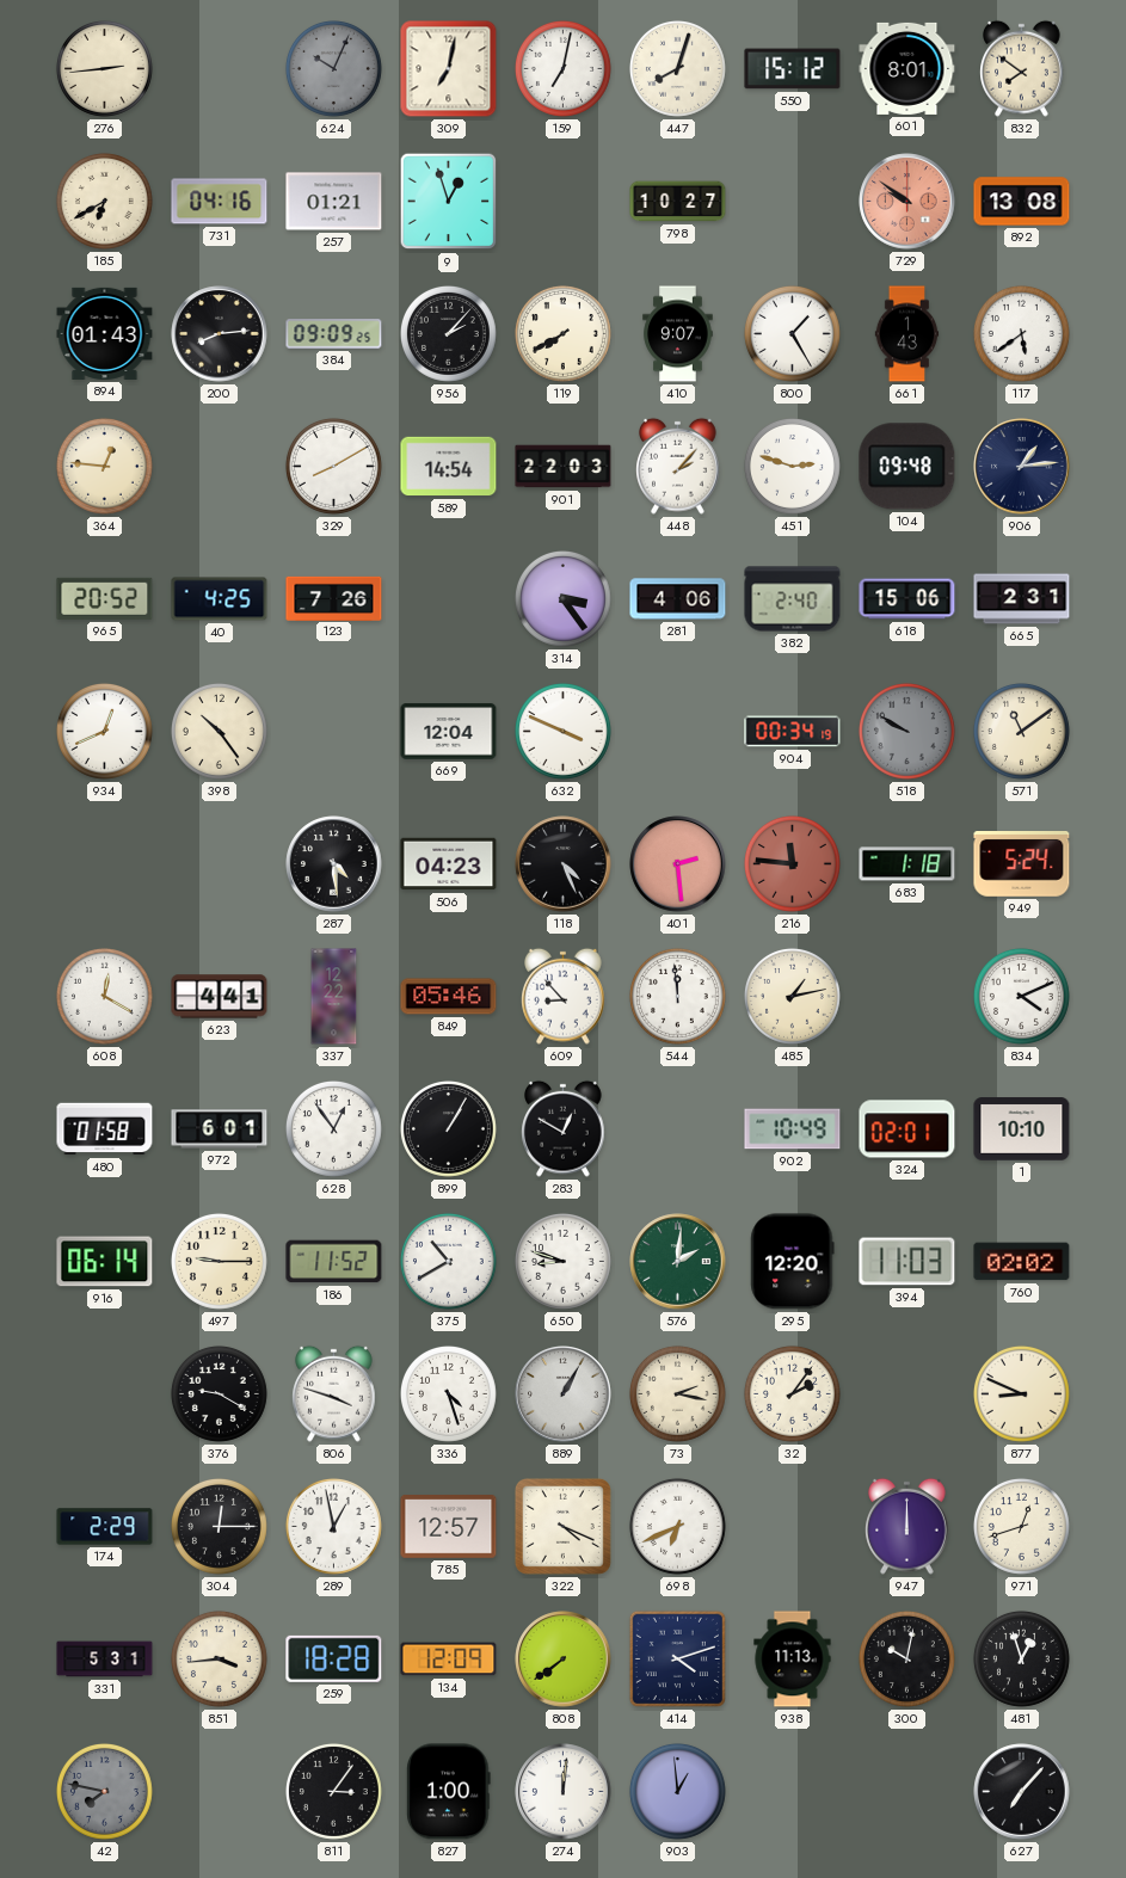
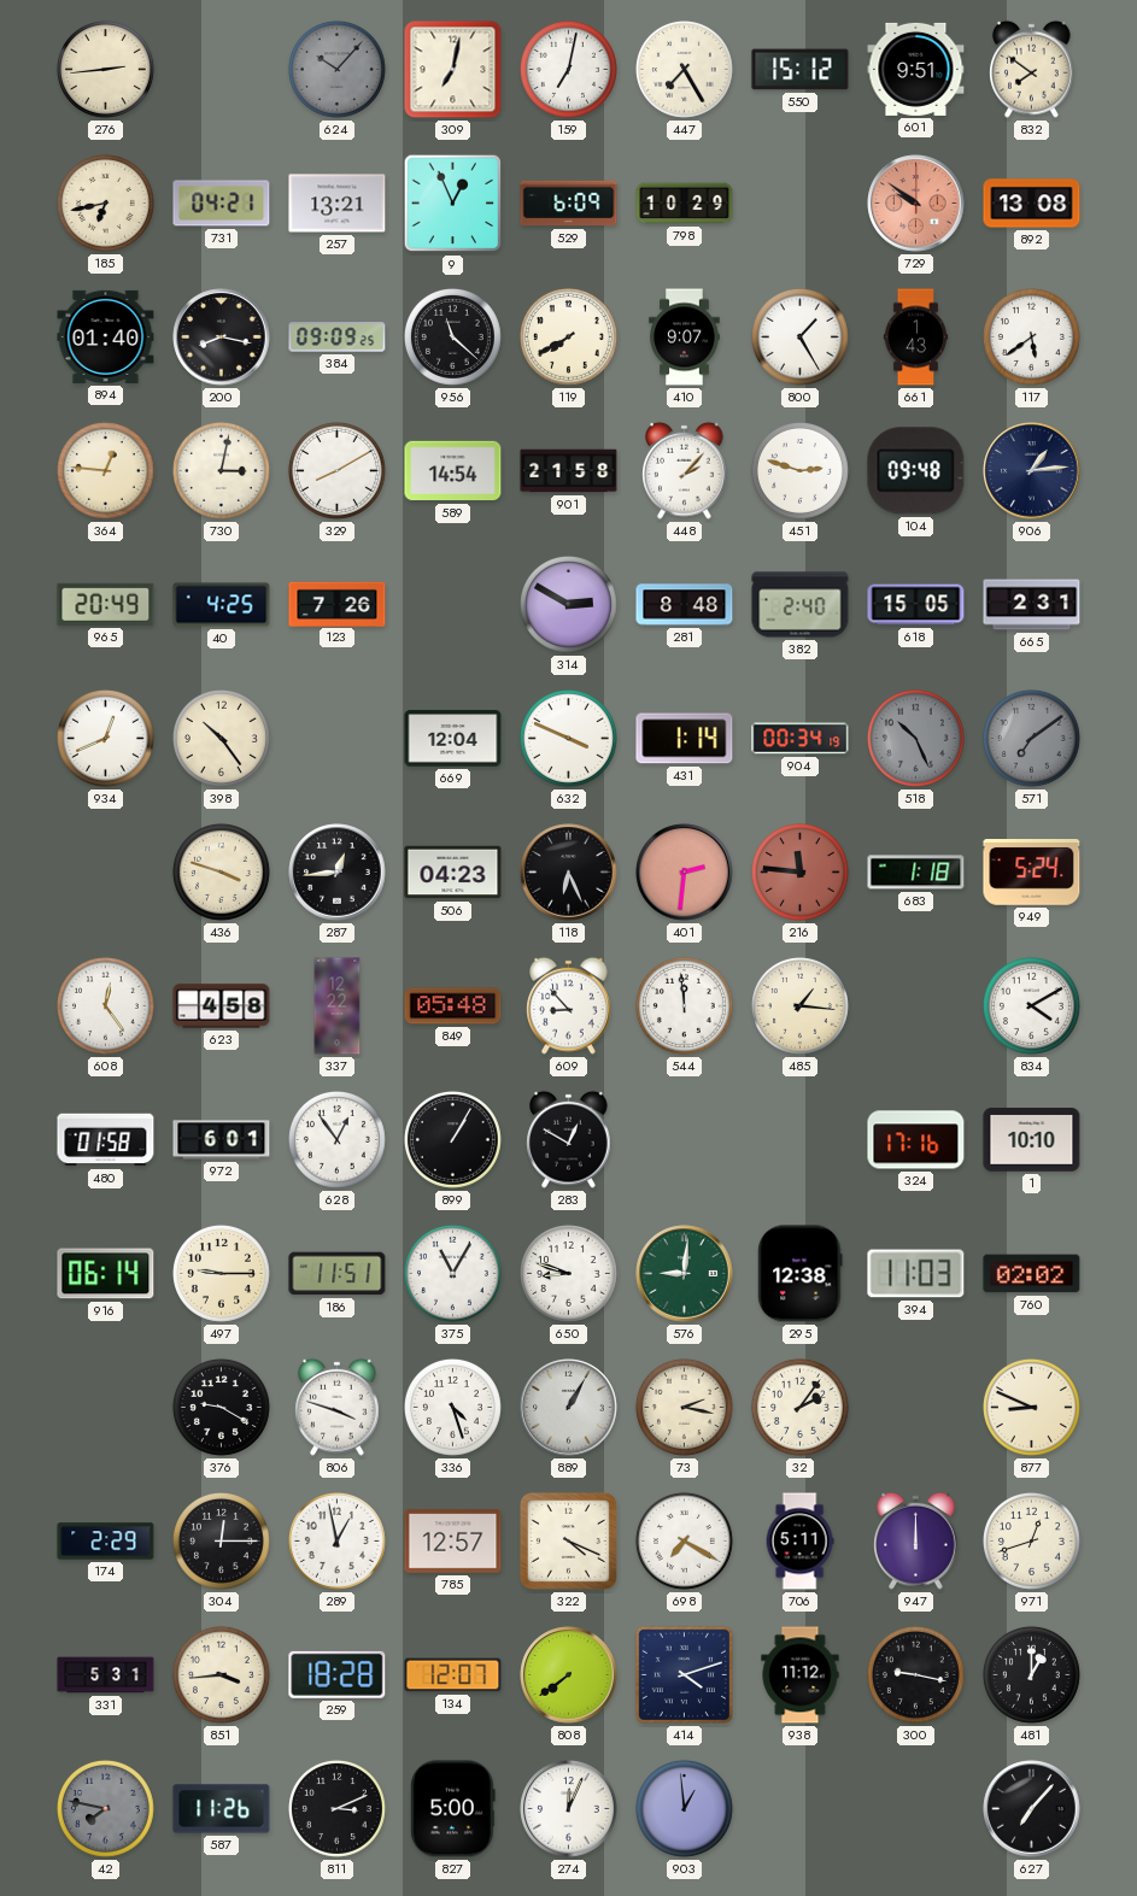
624: 10:04 -> 10:07
447: 8:03 -> 7:25
601: 8:01 -> 9:51
185: 6:40 -> 6:43
731: 04:16 -> 04:21
257: 01:21 -> 13:21
9: 12:57 -> 12:56
529: none -> 6:09
798: 10:27 -> 10:29
894: 01:43 -> 01:40
200: 8:14 -> 8:17
956: 2:07 -> 11:22
730: none -> 3:02
901: 22:03 -> 21:58
965: 20:52 -> 20:49
314: 3:24 -> 2:50
281: 4:06 -> 8:48
618: 15:06 -> 15:05
431: none -> 1:14
518: 9:50 -> 10:26
571: 11:09 -> 7:09
571 dial: cream -> grey
436: none -> 3:48
287: 4:29 -> 12:44
118: 4:26 -> 6:26
401: 2:29 -> 2:31
608: 12:20 -> 12:24
623: 4:41 -> 4:58
849: 05:46 -> 05:48
485: 1:13 -> 1:16
834: 4:11 -> 4:10
902: 10:49 -> none
324: 02:01 -> 17:16
186: 11:52 -> 11:51
375: 10:40 -> 11:05
576: 2:01 -> 9:01
295: 12:20 -> 12:38
698: 6:41 -> 7:20
706: none -> 5:11
134: 12:09 -> 12:07
938: 11:13 -> 11:12
300: 10:02 -> 9:17
481: 12:57 -> 1:00
587: none -> 11:26
811: 3:06 -> 3:11
827: 1:00 -> 5:00
274: 12:01 -> 12:04
